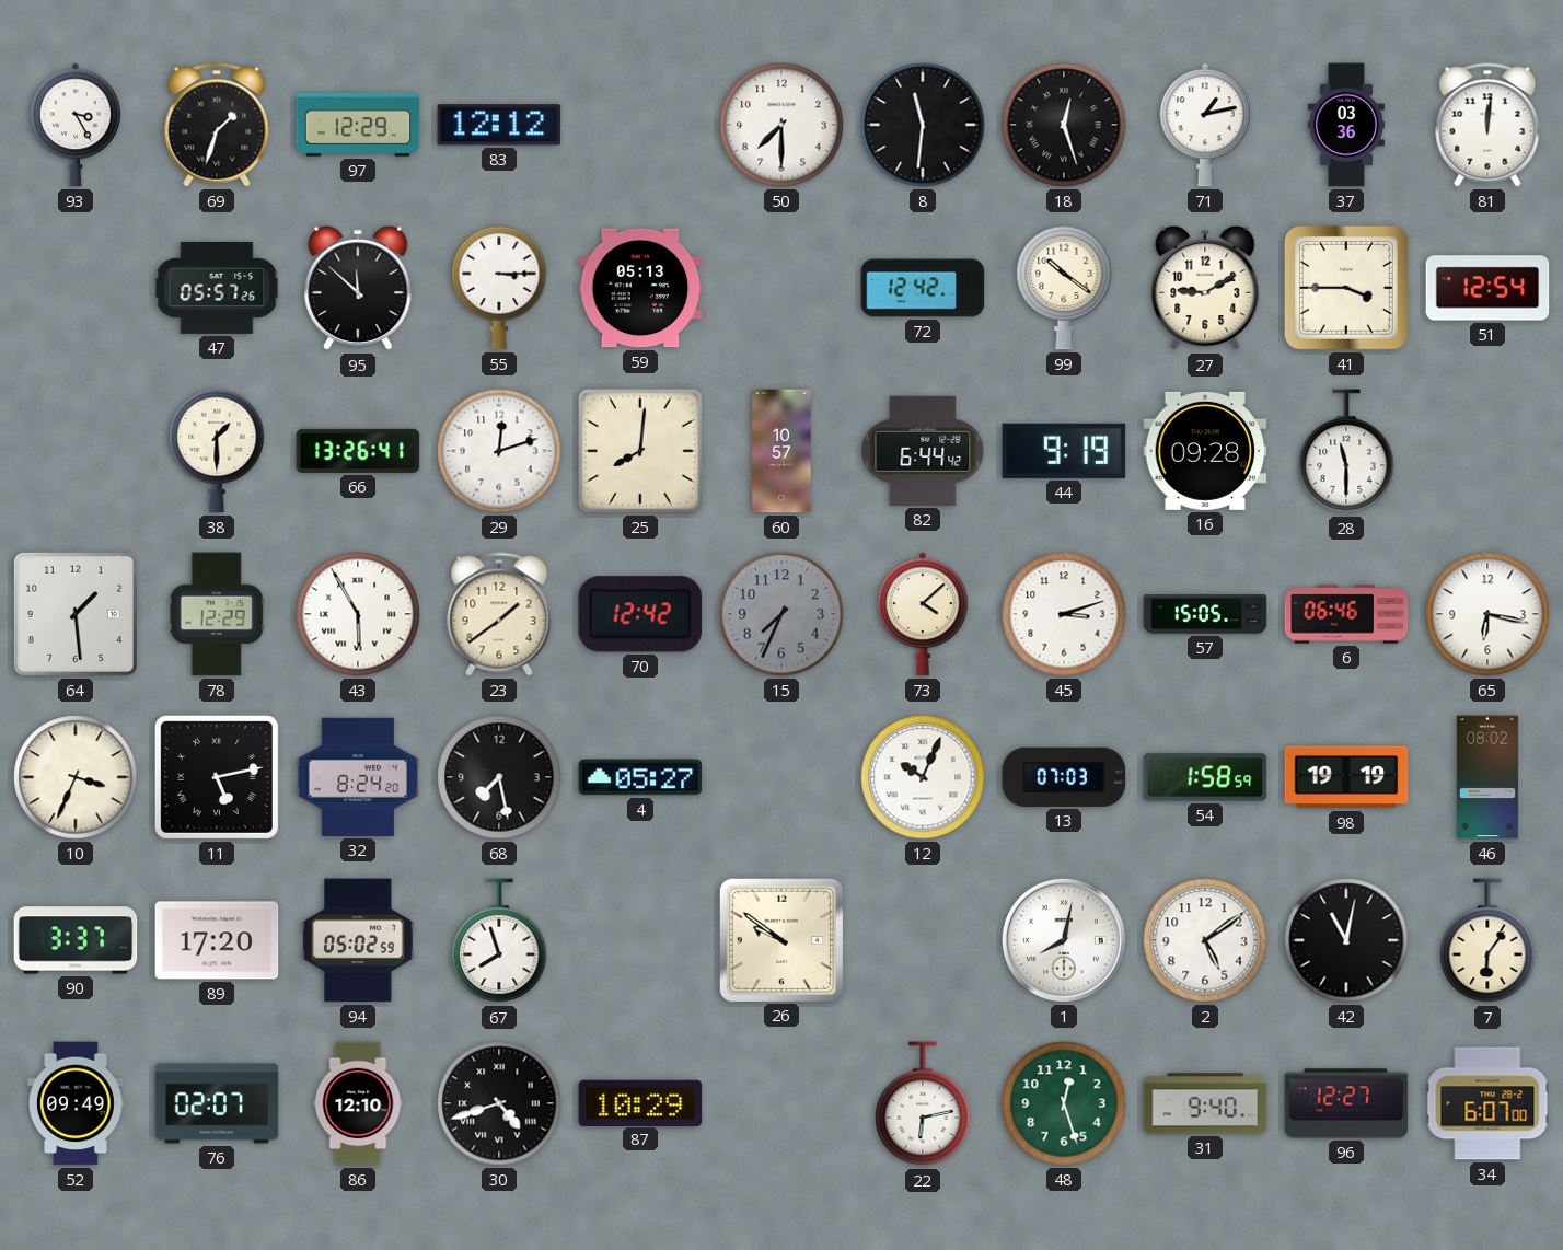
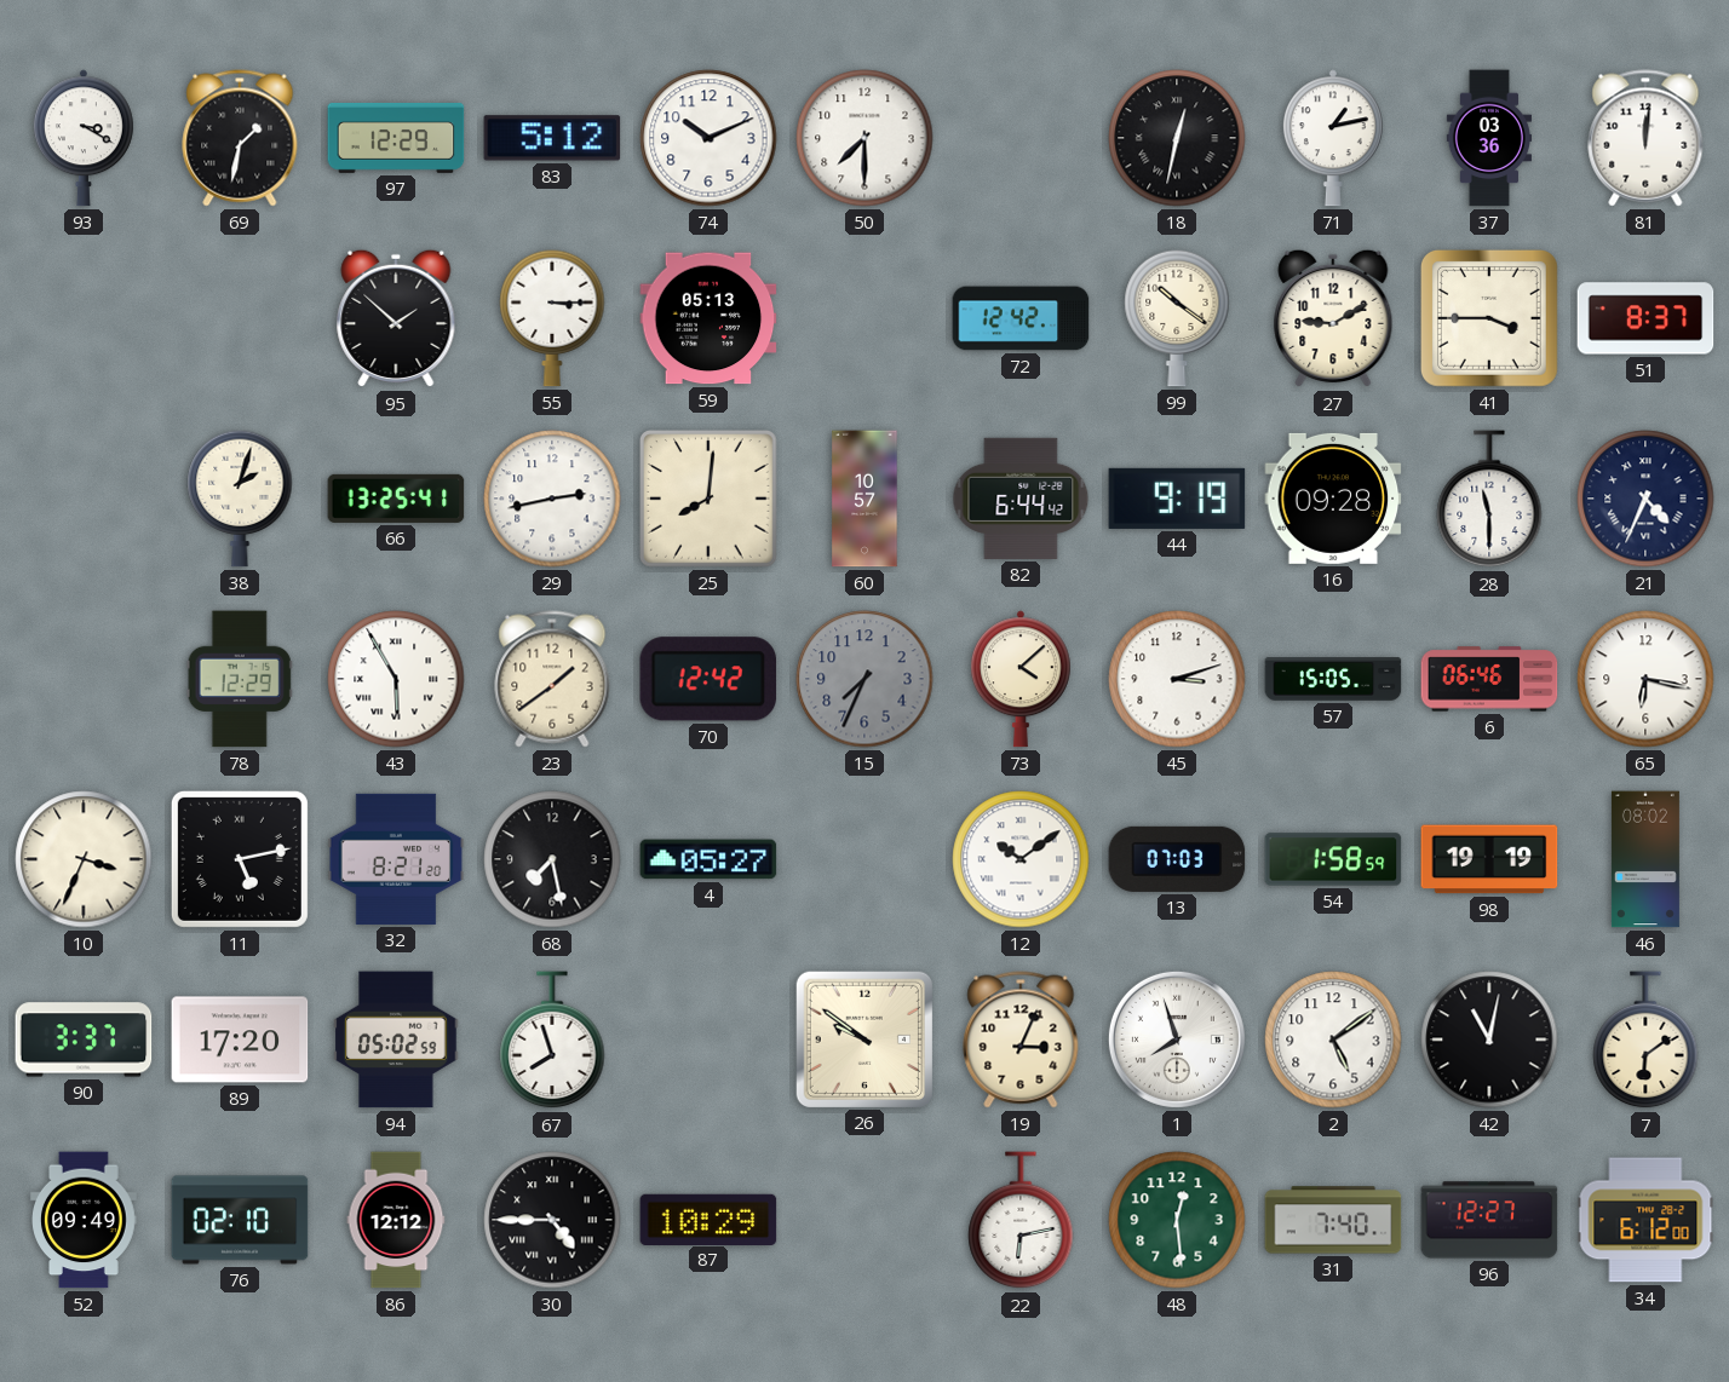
93: 3:25 -> 3:20
69: 1:33 -> 1:32
83: 12:12 -> 5:12
74: none -> 10:11
8: 11:31 -> none
18: 12:27 -> 12:32
47: 05:57 -> none
95: 11:52 -> 1:52
51: 12:54 -> 8:37
38: 1:30 -> 2:03
66: 13:26 -> 13:25
29: 12:12 -> 2:43
21: none -> 4:34
64: 1:29 -> none
32: 8:24 -> 8:21
12: 10:04 -> 10:09
19: none -> 3:04
1: 8:02 -> 7:57
7: 6:06 -> 6:09
76: 02:07 -> 02:10
86: 12:10 -> 12:12
30: 4:42 -> 4:45
48: 12:27 -> 12:29
31: 9:40 -> 7:40
34: 6:07 -> 6:12
